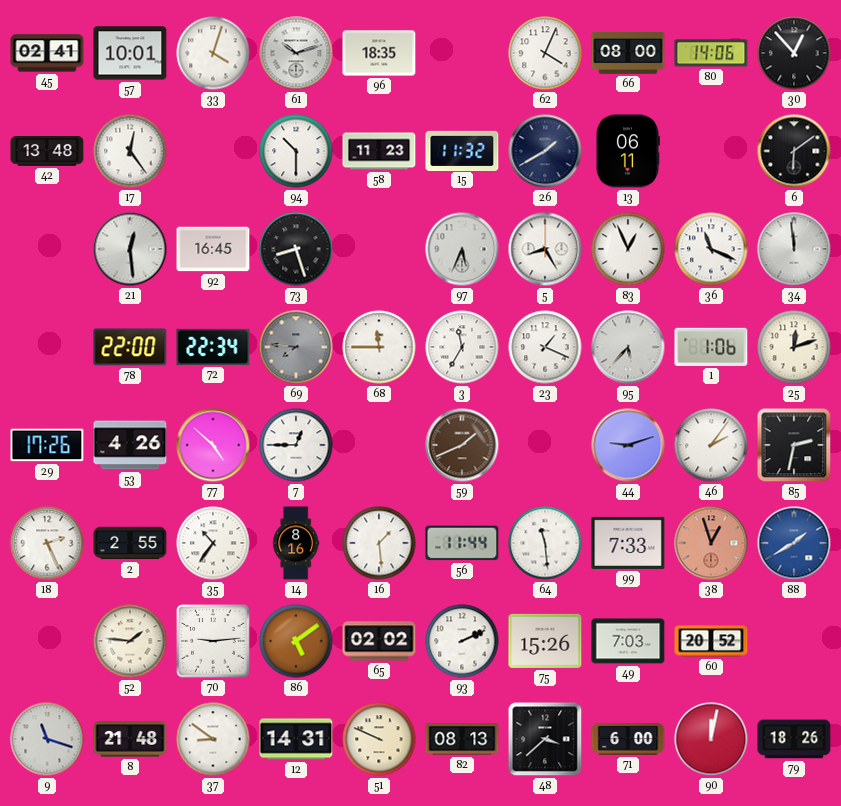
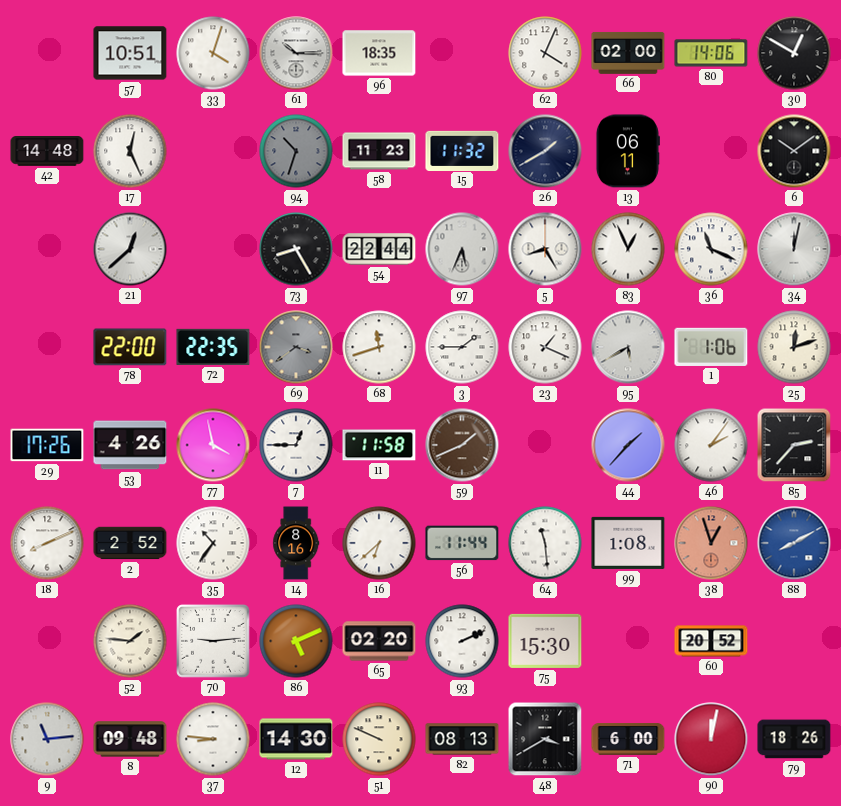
45: 02:41 -> none
57: 10:01 -> 10:51
61: 10:12 -> 10:15
66: 08:00 -> 02:00
30: 12:53 -> 12:50
42: 13:48 -> 14:48
17: 12:24 -> 12:26
94: 10:30 -> 10:33
94 dial: white -> grey
6: 6:09 -> 10:09
21: 12:29 -> 12:38
92: 16:45 -> none
73: 8:27 -> 8:25
54: none -> 22:44
34: 11:59 -> 12:02
72: 22:34 -> 22:35
69: 7:46 -> 3:39
68: 11:45 -> 11:42
3: 11:35 -> 1:45
95: 5:37 -> 5:40
77: 4:52 -> 3:58
11: none -> 11:58
44: 9:12 -> 1:37
85: 2:32 -> 2:37
18: 2:26 -> 8:11
2: 2:55 -> 2:52
16: 1:29 -> 6:38
99: 7:33 -> 1:08
88: 1:40 -> 8:10
86: 5:09 -> 5:11
65: 02:02 -> 02:20
75: 15:26 -> 15:30
49: 7:03 -> none
9: 11:18 -> 11:14
8: 21:48 -> 09:48
37: 8:51 -> 8:46
12: 14:31 -> 14:30
48: 3:38 -> 3:40
